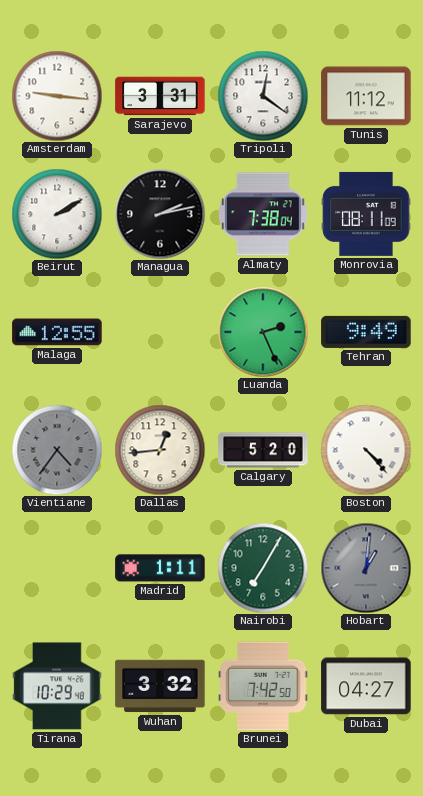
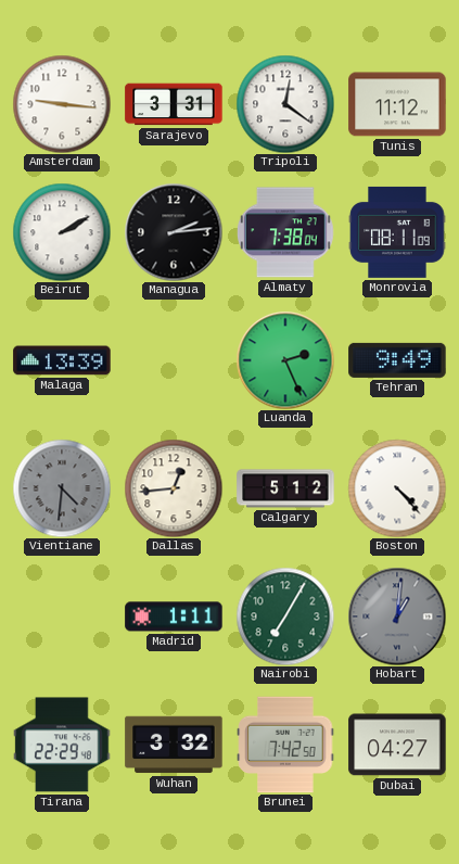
Managua: 2:13 -> 2:14
Malaga: 12:55 -> 13:39
Vientiane: 4:36 -> 4:31
Calgary: 5:20 -> 5:12
Tirana: 10:29 -> 22:29
